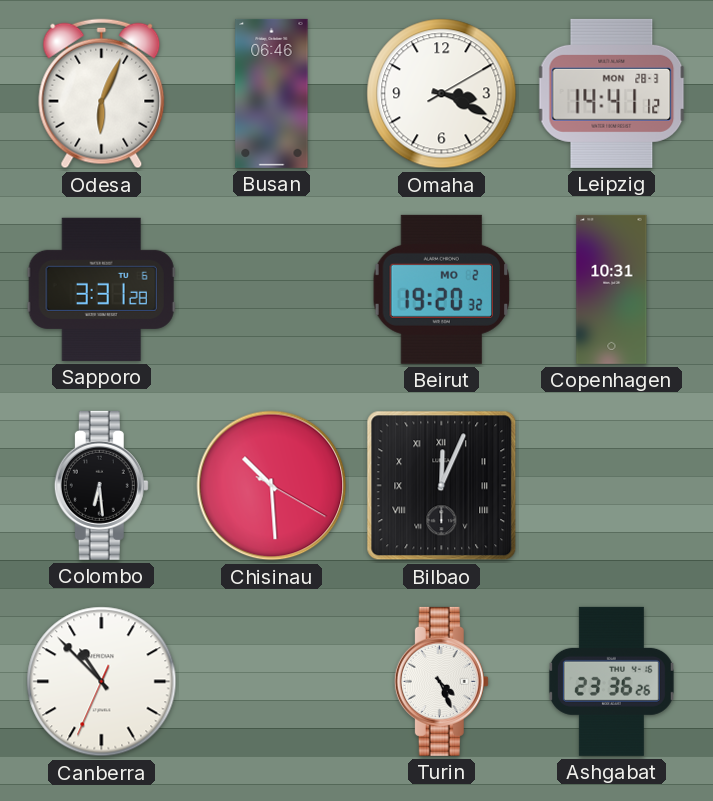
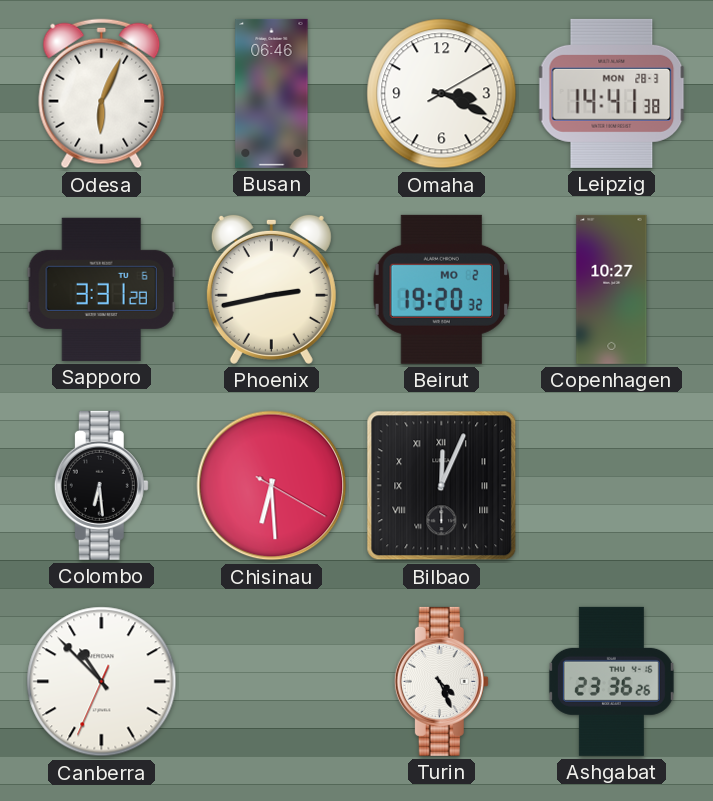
Leipzig: 14:41:12 -> 14:41:38
Phoenix: none -> 2:43
Copenhagen: 10:31 -> 10:27
Chisinau: 10:29 -> 6:29
